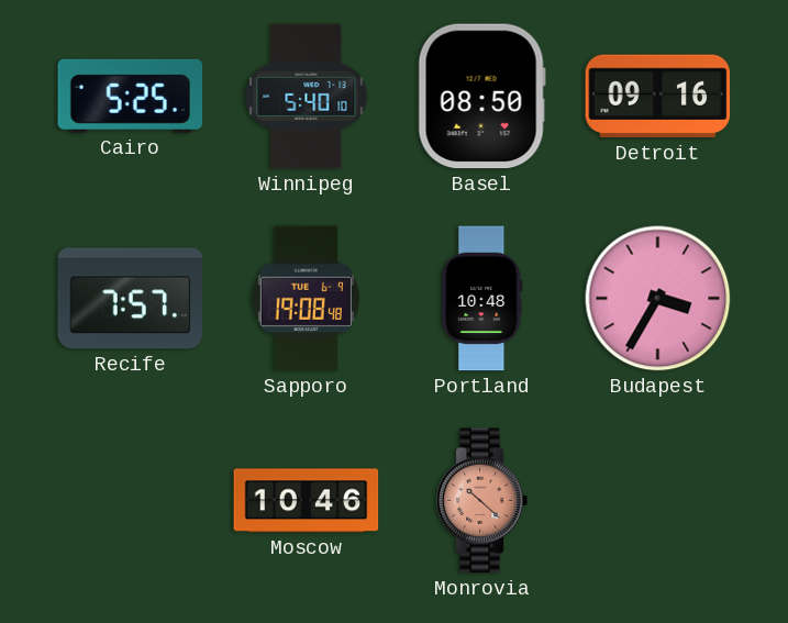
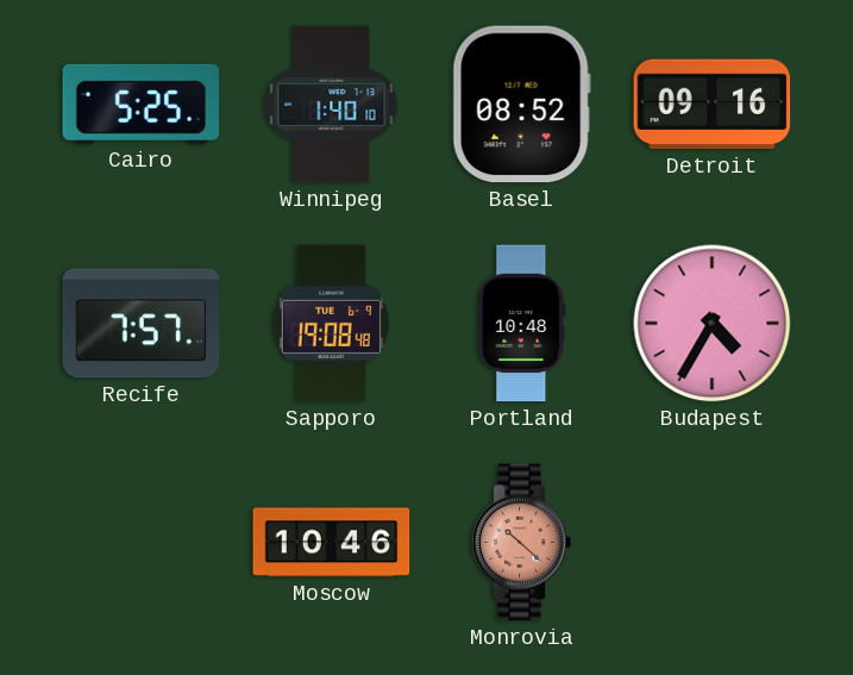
Winnipeg: 5:40 -> 1:40
Basel: 08:50 -> 08:52
Budapest: 3:35 -> 4:35
